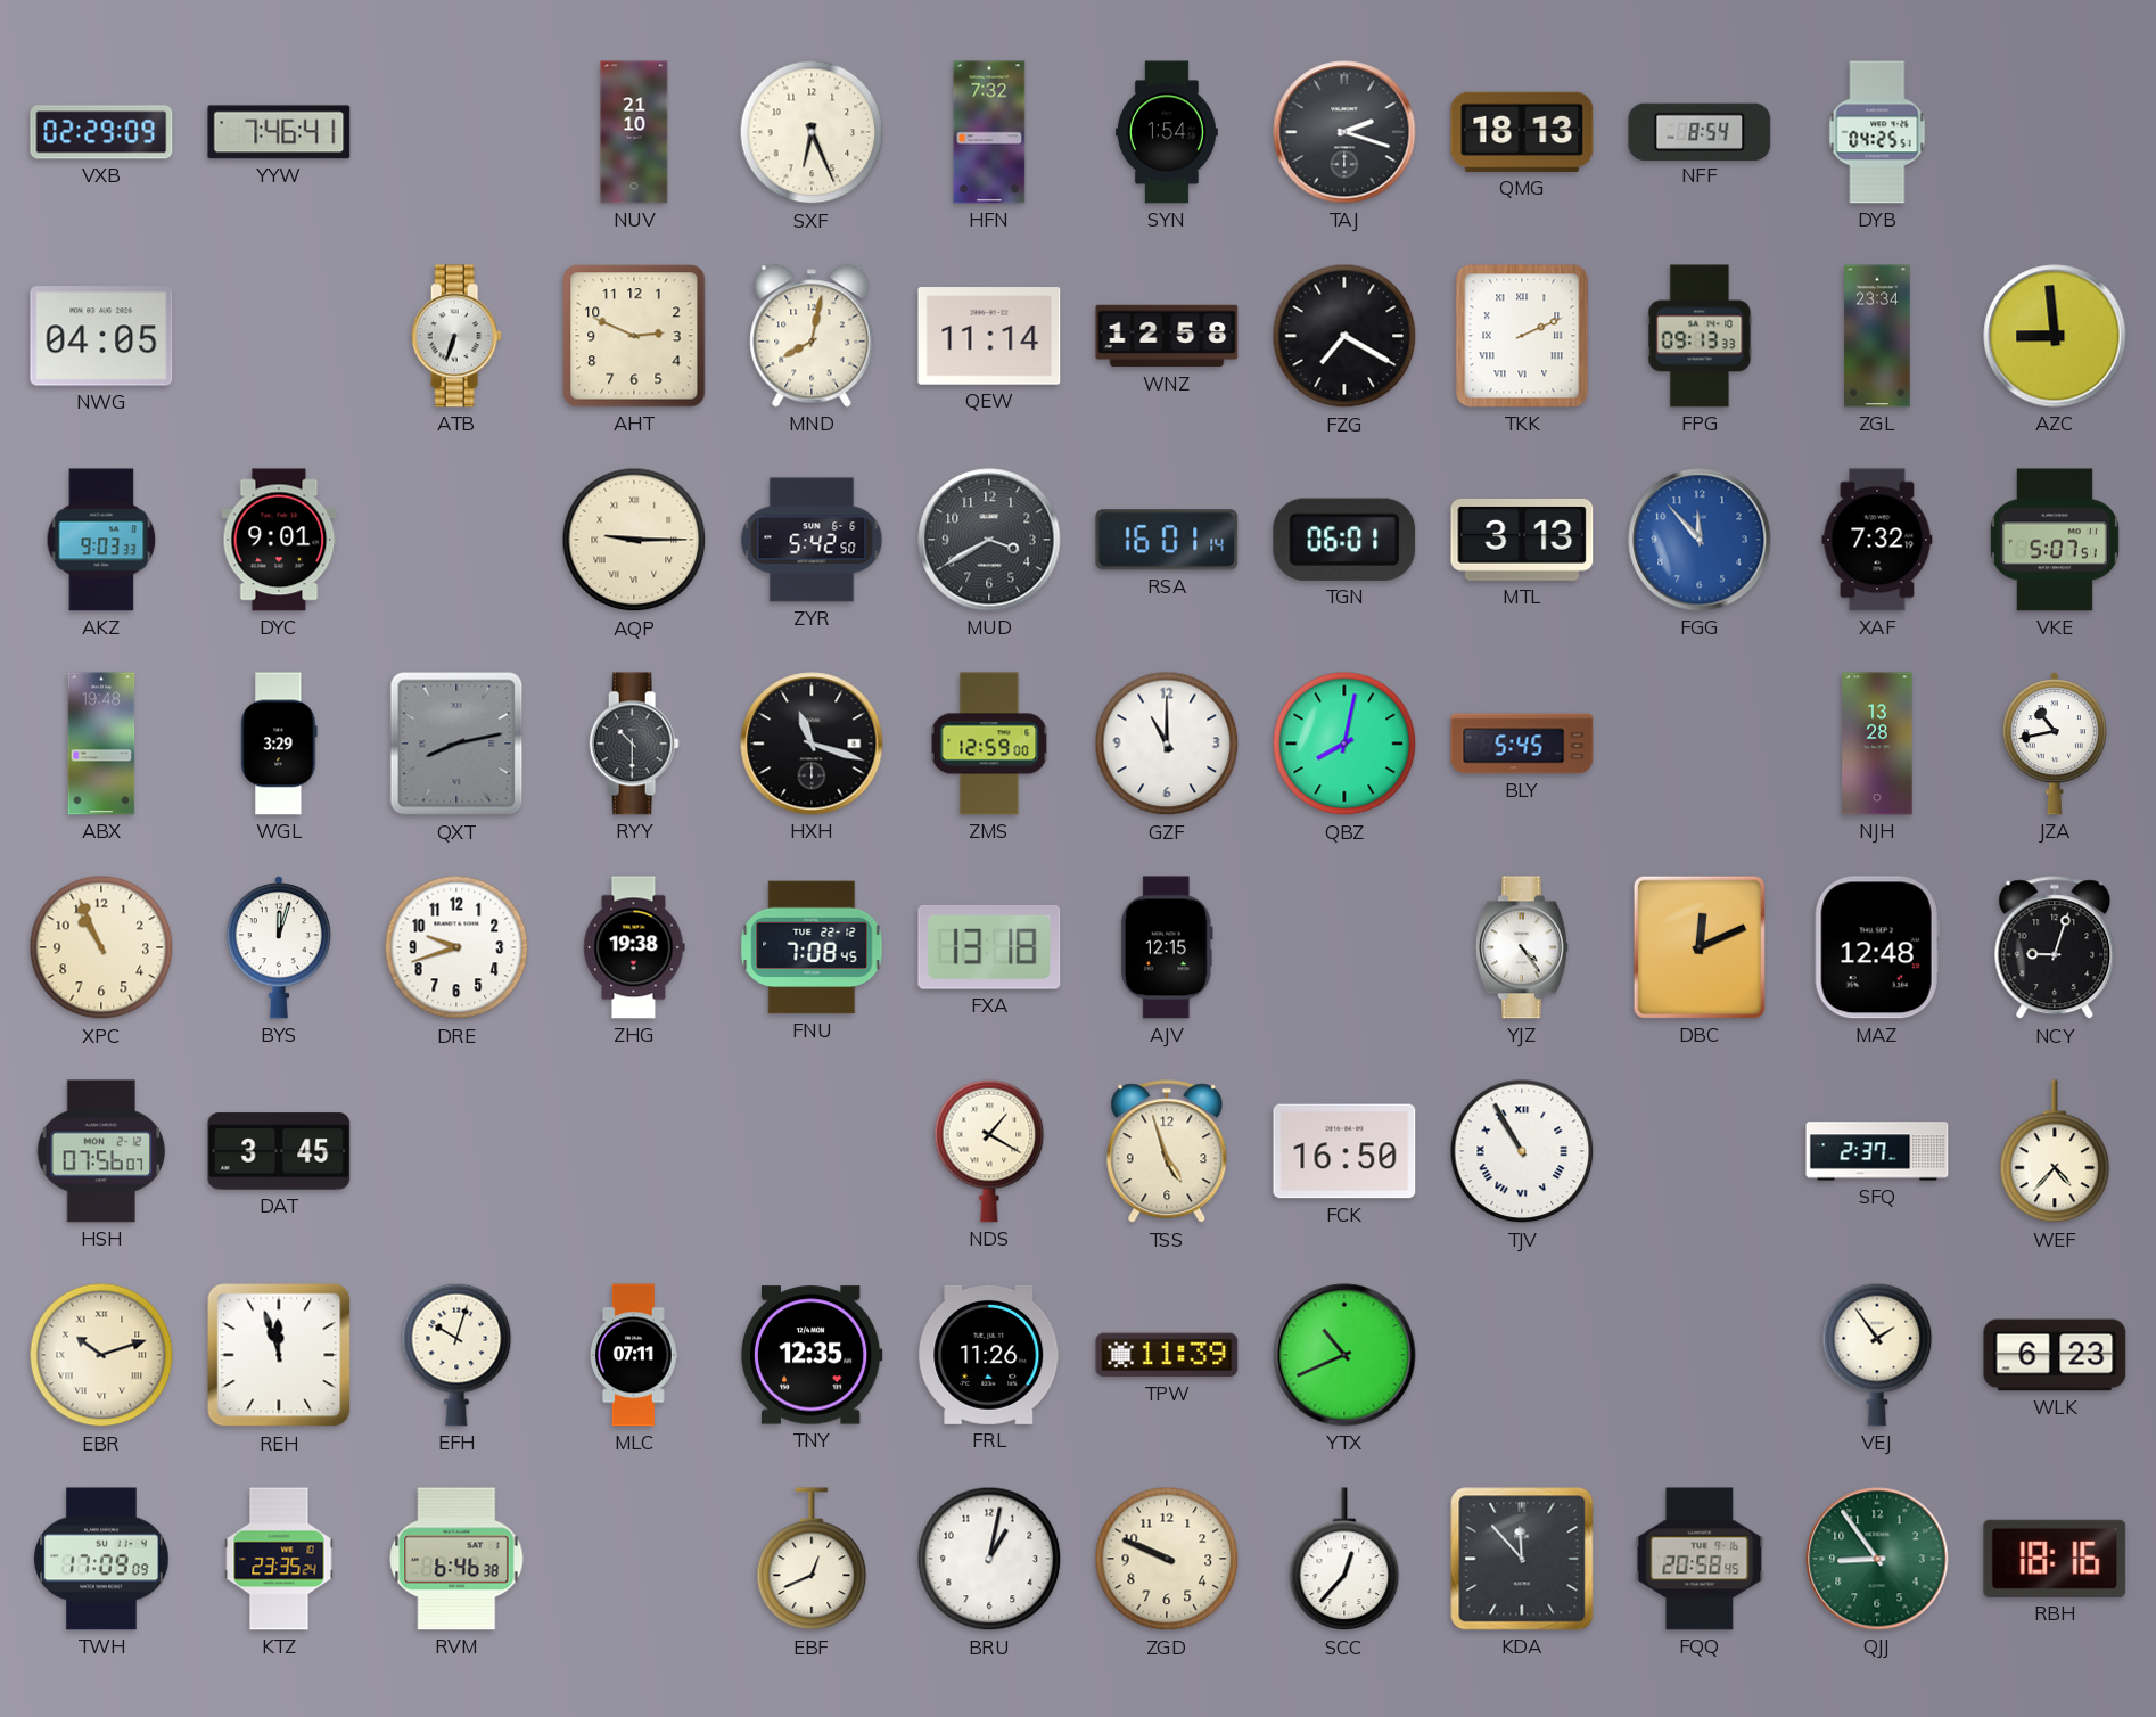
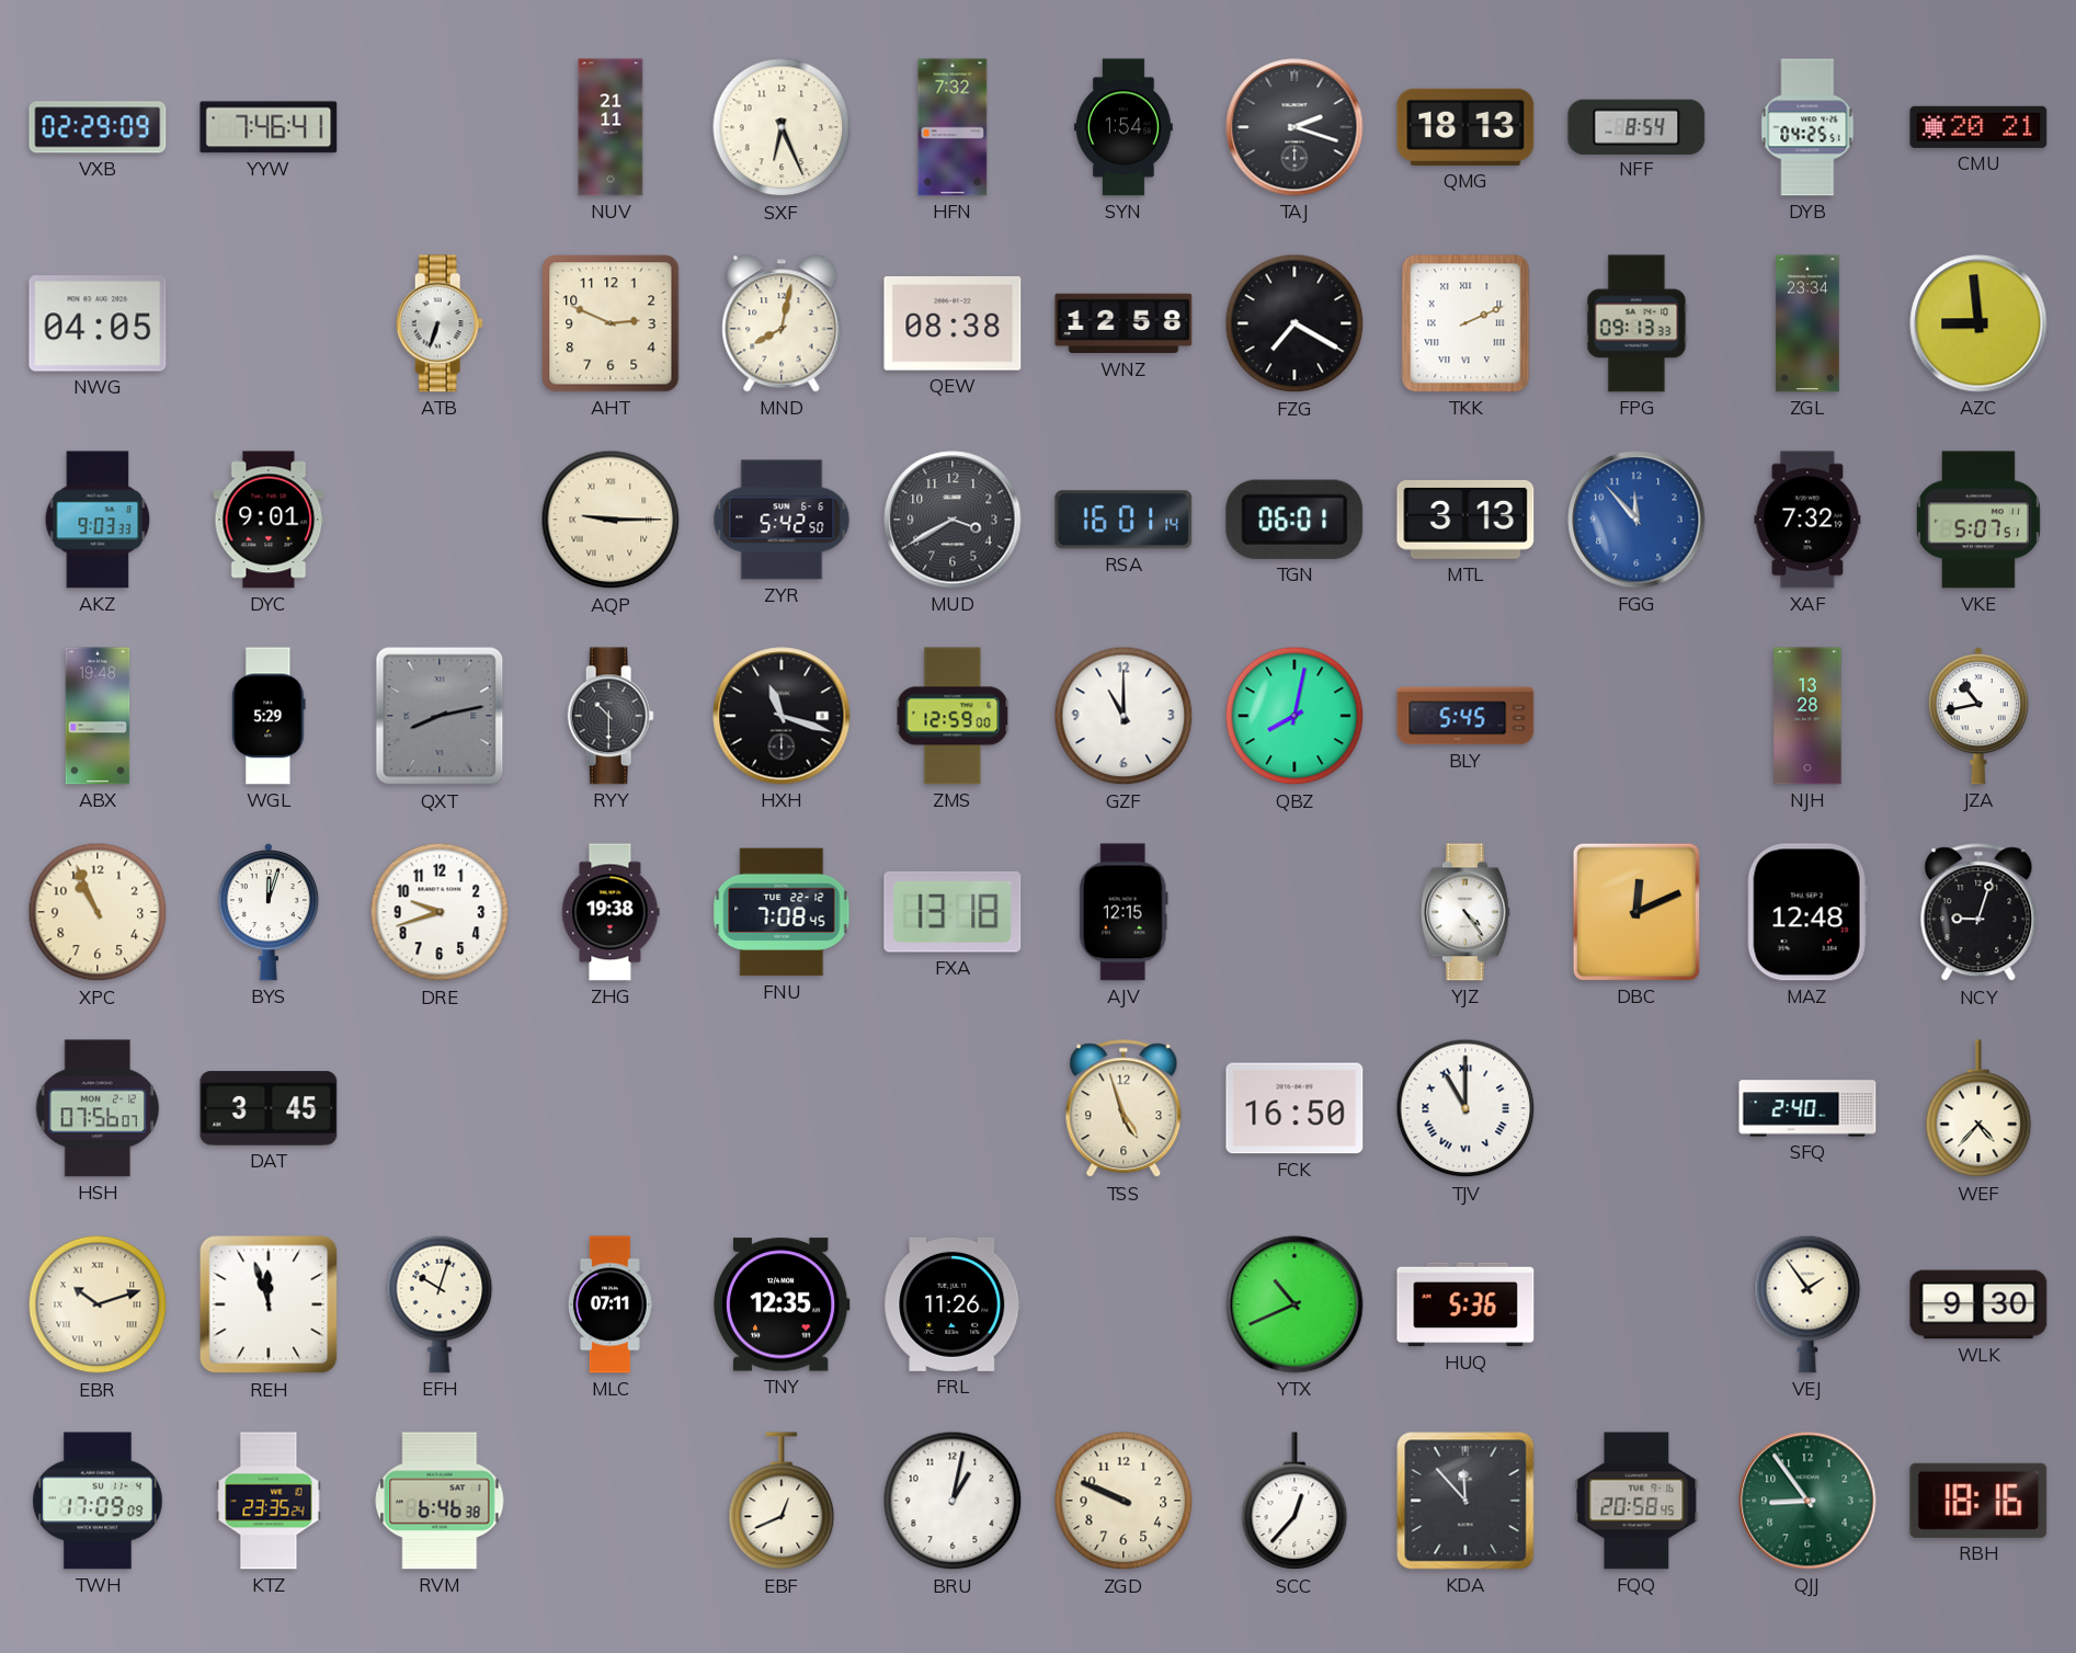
NUV: 21:10 -> 21:11
CMU: none -> 20:21
QEW: 11:14 -> 08:38
WGL: 3:29 -> 5:29
NDS: 1:20 -> none
TJV: 10:55 -> 11:00
SFQ: 2:37 -> 2:40
TPW: 11:39 -> none
HUQ: none -> 5:36
WLK: 6:23 -> 9:30
